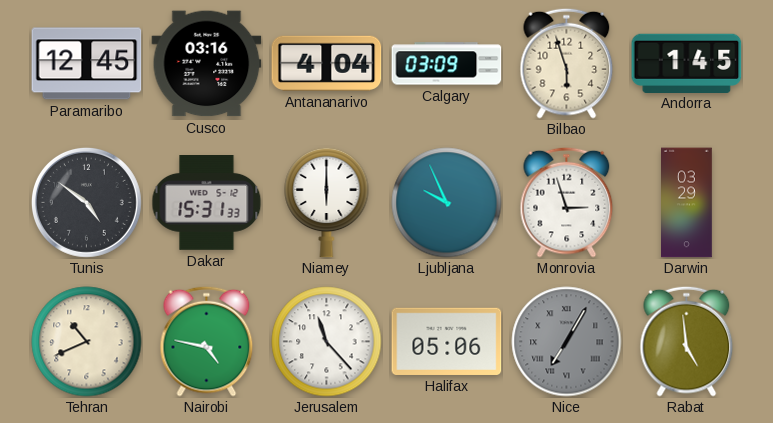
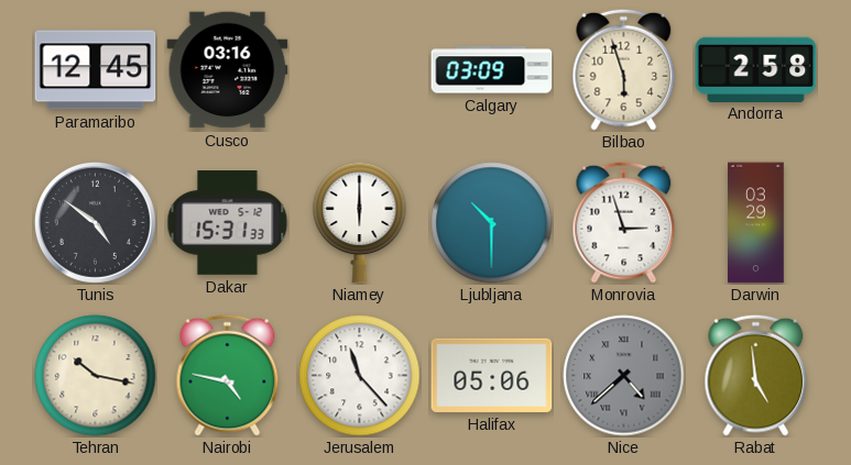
Antananarivo: 4:04 -> none
Andorra: 1:45 -> 2:58
Ljubljana: 9:56 -> 10:30
Tehran: 10:41 -> 10:17
Nice: 7:05 -> 4:38
